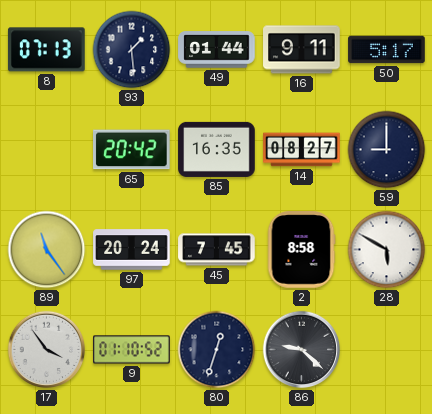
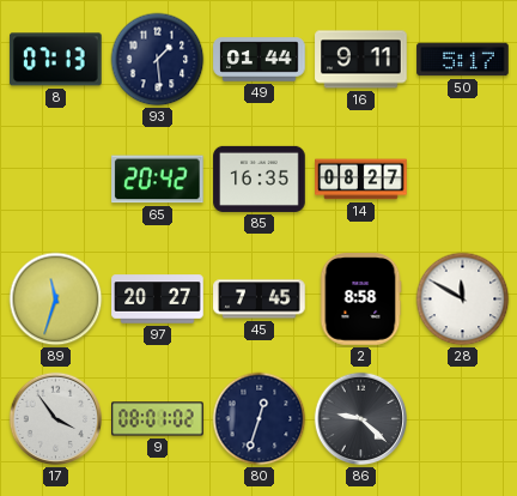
59: 9:00 -> none
89: 11:24 -> 11:33
97: 20:24 -> 20:27
28: 5:50 -> 11:50
9: 01:10 -> 08:01
